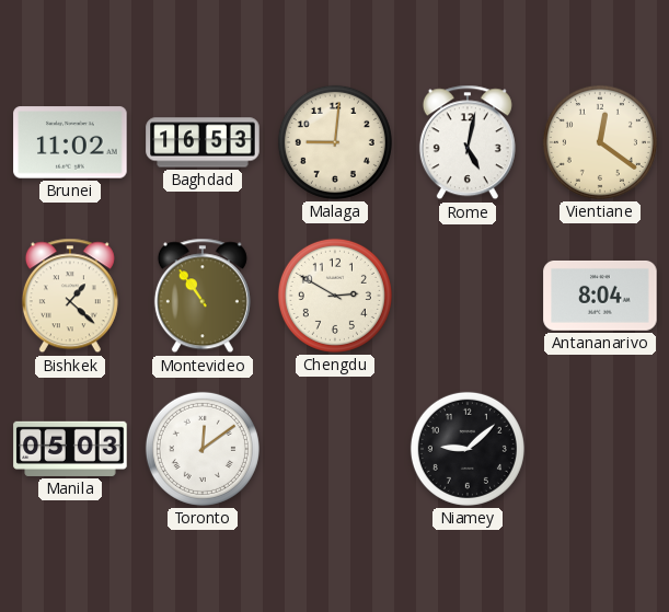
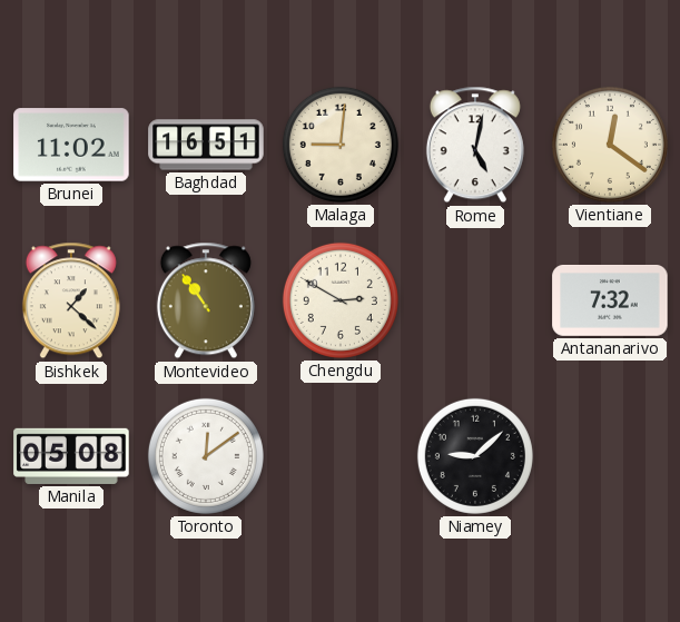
Baghdad: 16:53 -> 16:51
Antananarivo: 8:04 -> 7:32
Manila: 05:03 -> 05:08
